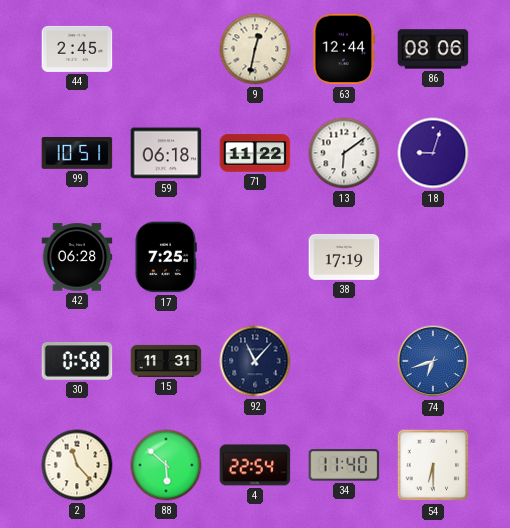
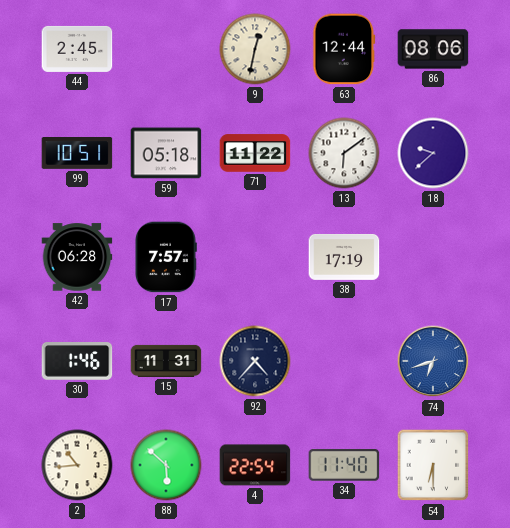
59: 06:18 -> 05:18
18: 9:03 -> 9:38
17: 7:25 -> 7:57
30: 0:58 -> 1:46
92: 11:07 -> 4:37
2: 11:23 -> 10:44
